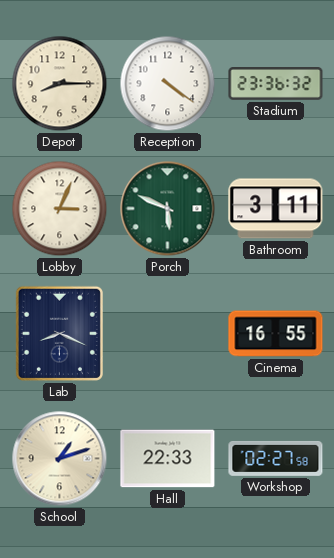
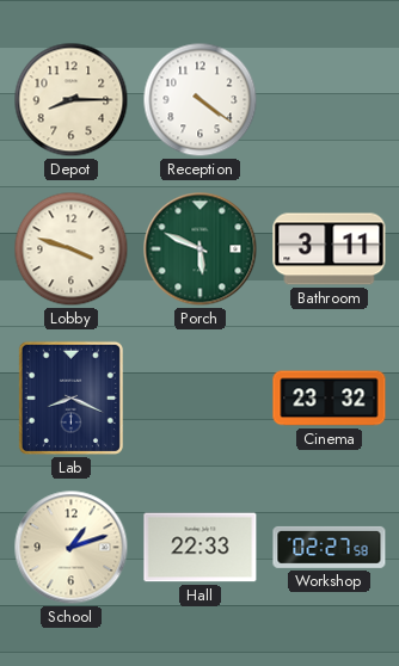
Stadium: 23:36 -> none
Lobby: 3:04 -> 3:48
Cinema: 16:55 -> 23:32
